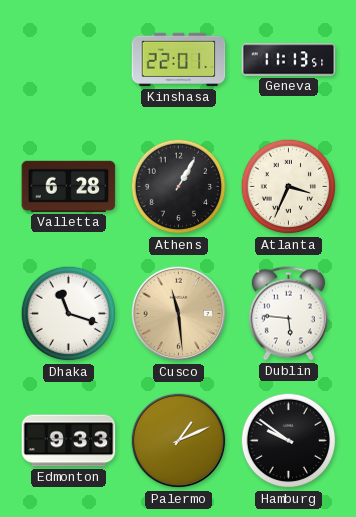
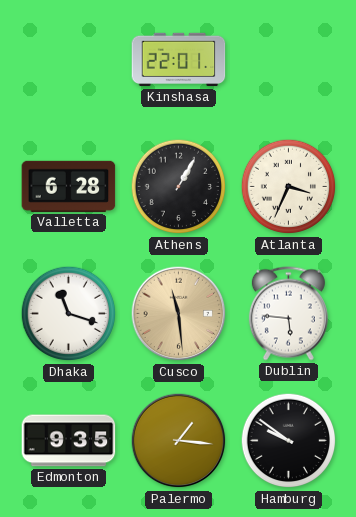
Geneva: 11:13 -> none
Edmonton: 9:33 -> 9:35
Palermo: 1:11 -> 1:16
